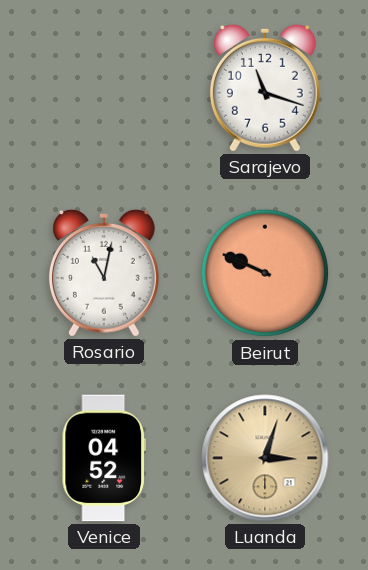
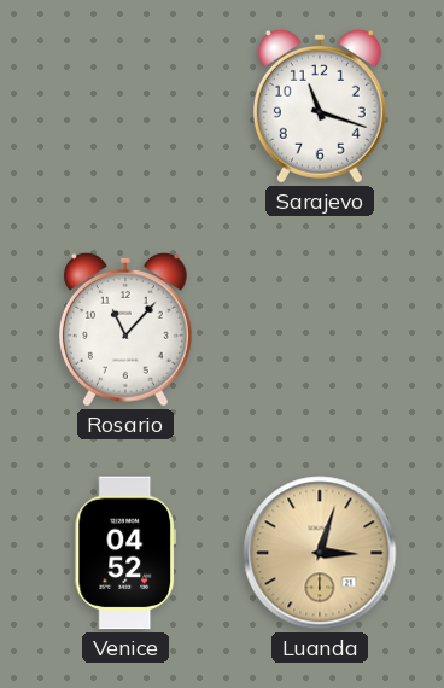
Rosario: 11:02 -> 11:07
Beirut: 9:49 -> none
